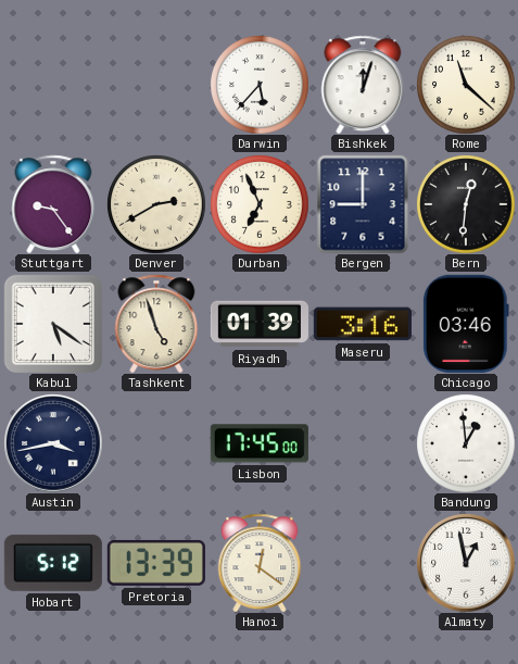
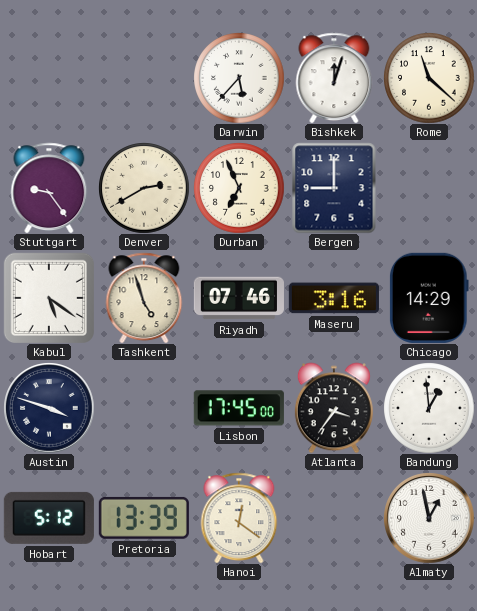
Bern: 12:31 -> none
Riyadh: 01:39 -> 07:46
Chicago: 03:46 -> 14:29
Austin: 3:43 -> 3:48
Atlanta: none -> 3:36
